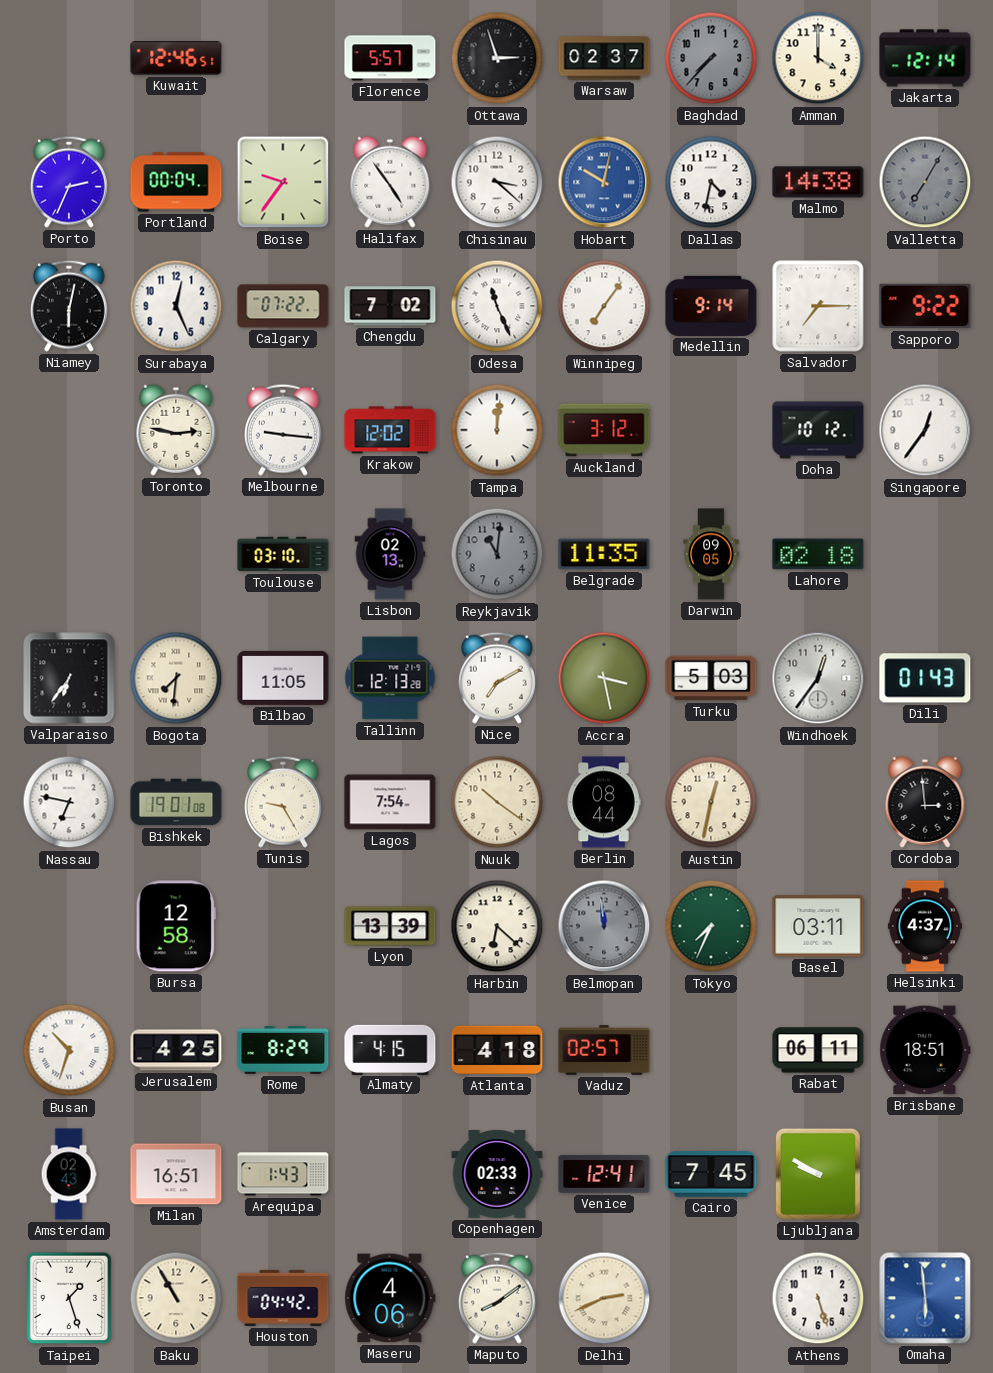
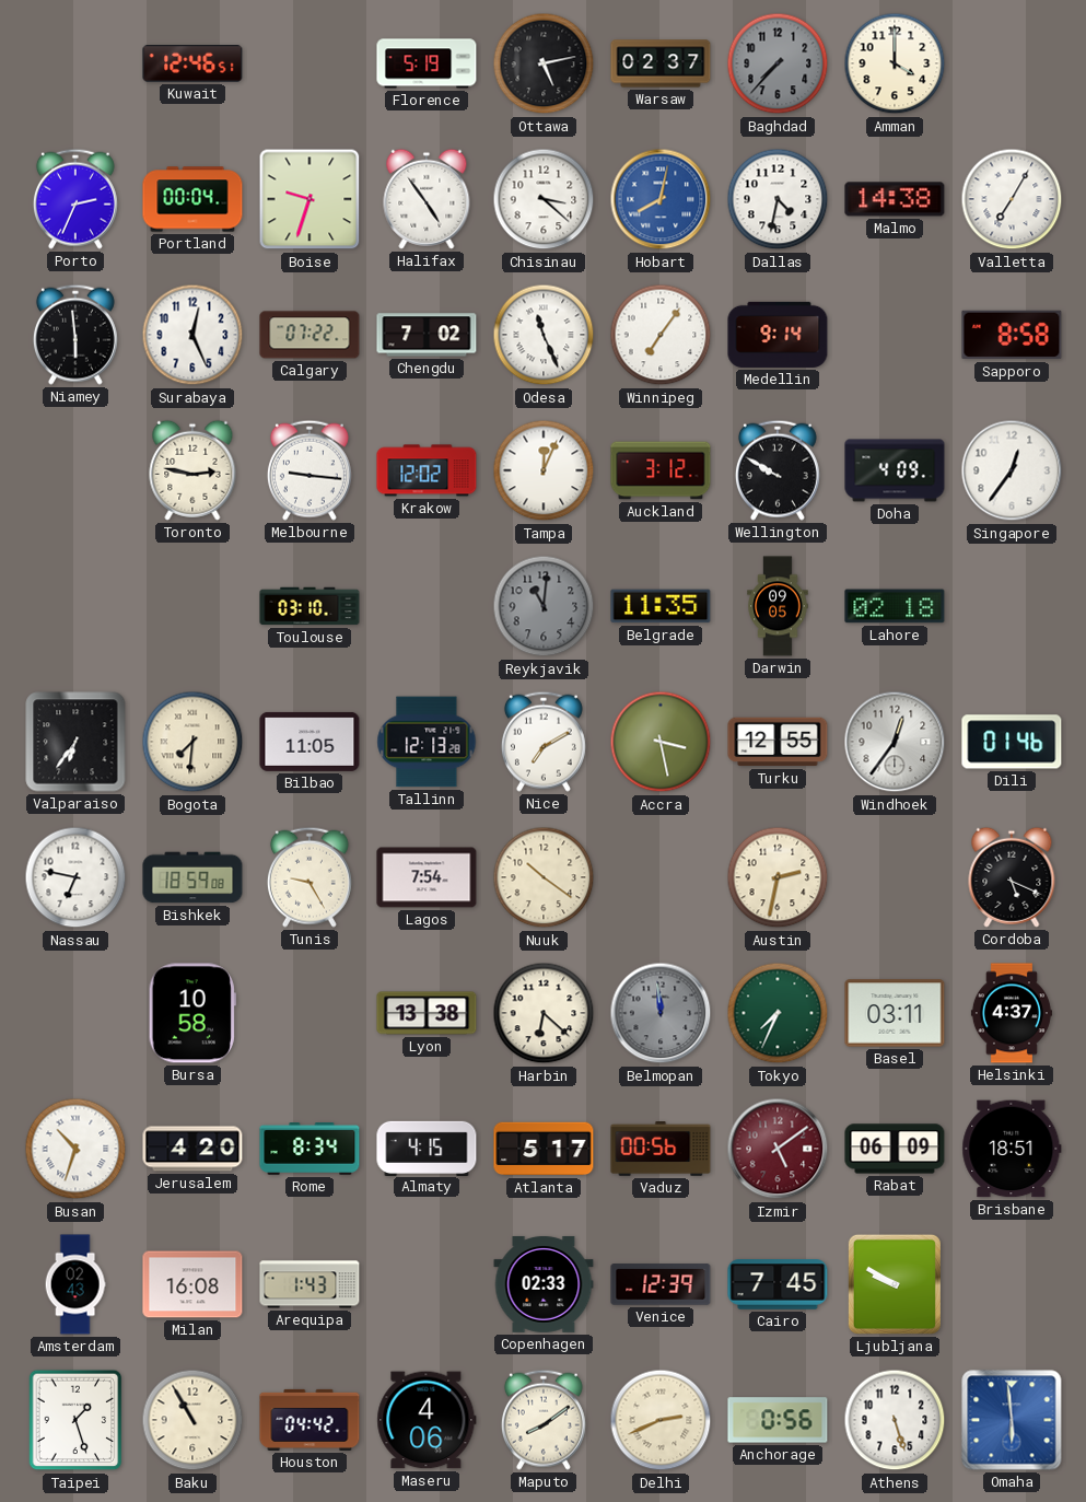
Florence: 5:57 -> 5:19
Ottawa: 2:57 -> 5:13
Jakarta: 12:14 -> none
Boise: 9:36 -> 9:33
Hobart: 10:02 -> 8:02
Valletta dial: grey -> white
Niamey: 6:02 -> 5:59
Salvador: 7:15 -> none
Sapporo: 9:22 -> 8:58
Tampa: 12:01 -> 12:04
Wellington: none -> 9:50
Doha: 10:12 -> 4:09
Lisbon: 02:13 -> none
Turku: 5:03 -> 12:55
Dili: 01:43 -> 01:46
Bishkek: 19:01 -> 18:59
Berlin: 08:44 -> none
Austin: 12:32 -> 2:32
Cordoba: 2:59 -> 5:19
Bursa: 12:58 -> 10:58
Lyon: 13:39 -> 13:38
Jerusalem: 4:25 -> 4:20
Rome: 8:29 -> 8:34
Atlanta: 4:18 -> 5:17
Vaduz: 02:57 -> 00:56
Izmir: none -> 5:09
Rabat: 06:11 -> 06:09
Milan: 16:51 -> 16:08
Venice: 12:41 -> 12:39
Anchorage: none -> 0:56
